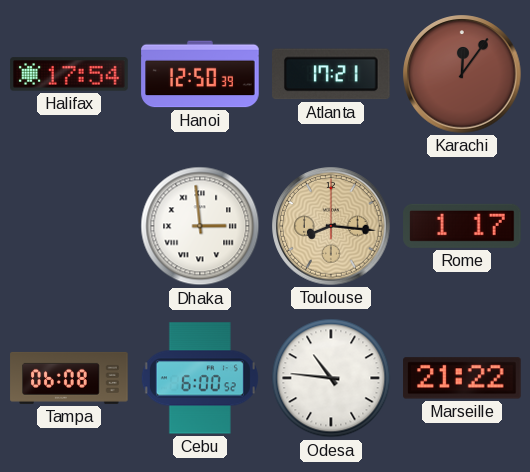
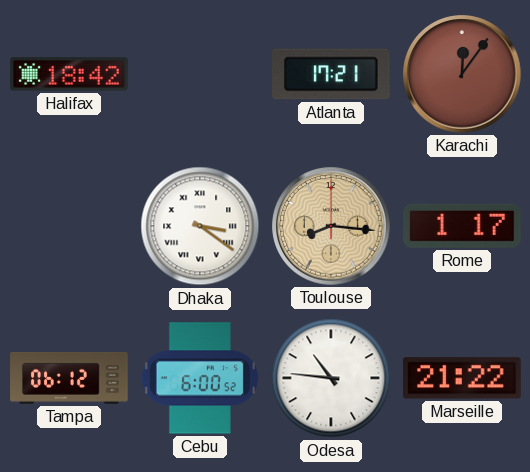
Halifax: 17:54 -> 18:42
Hanoi: 12:50 -> none
Dhaka: 2:59 -> 3:21
Tampa: 06:08 -> 06:12
